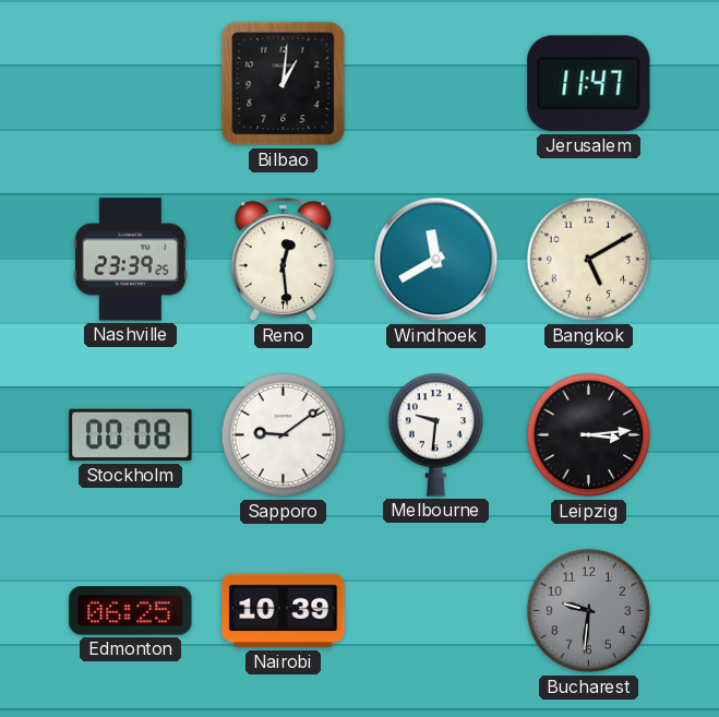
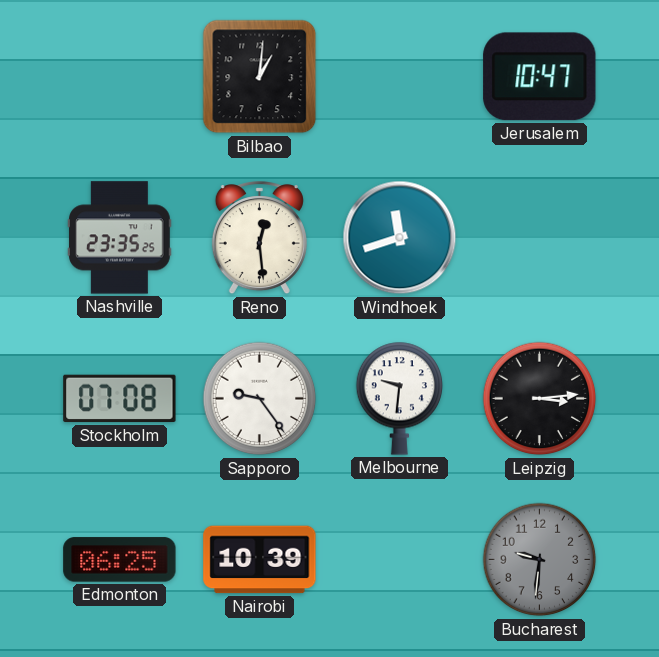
Jerusalem: 11:47 -> 10:47
Nashville: 23:39 -> 23:35
Windhoek: 11:40 -> 11:42
Bangkok: 5:10 -> none
Stockholm: 00:08 -> 07:08
Sapporo: 9:09 -> 9:24
